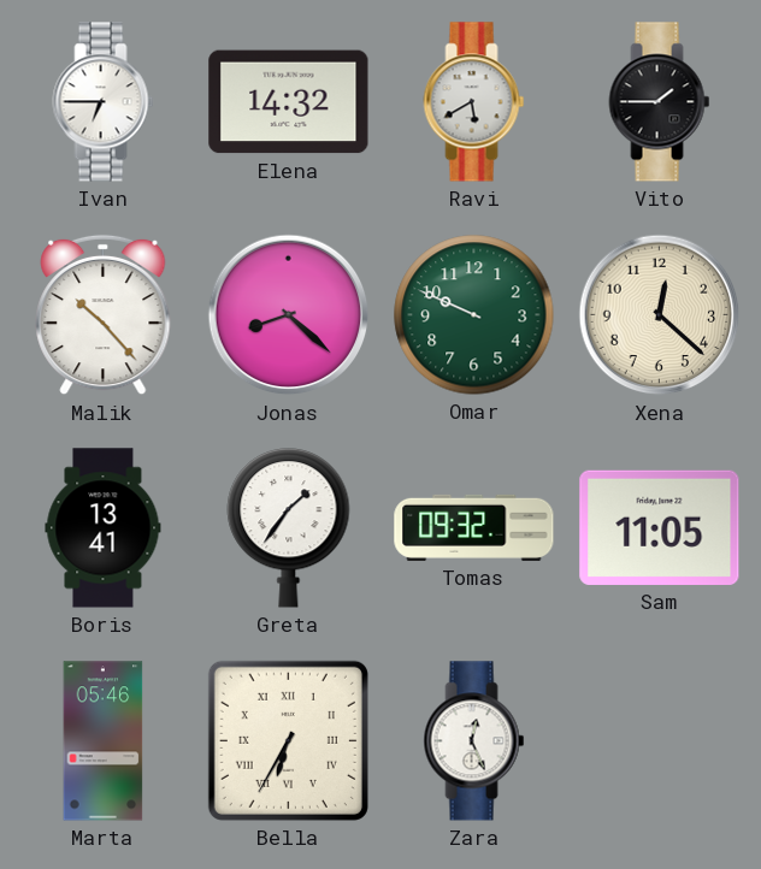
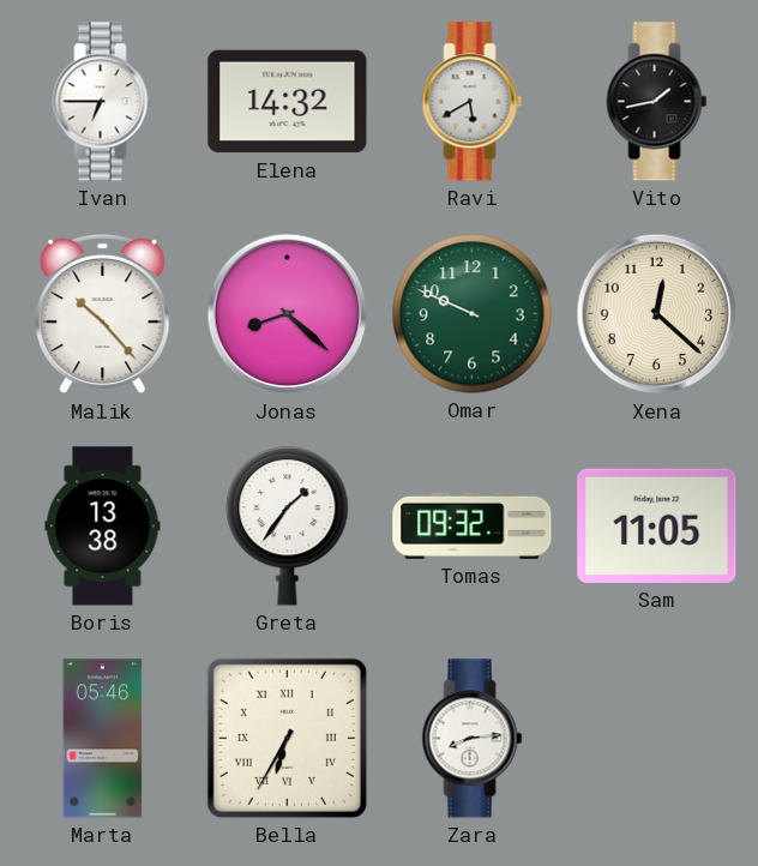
Vito: 1:45 -> 1:43
Boris: 13:41 -> 13:38
Zara: 12:26 -> 8:14
